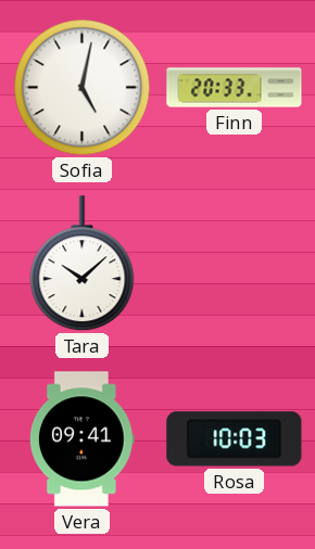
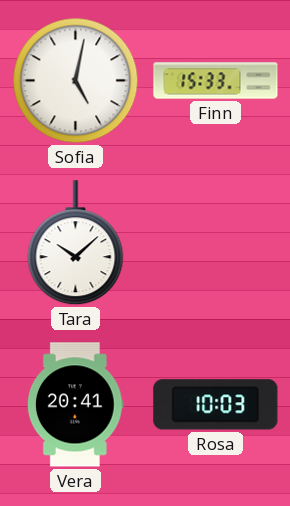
Finn: 20:33 -> 15:33
Vera: 09:41 -> 20:41
